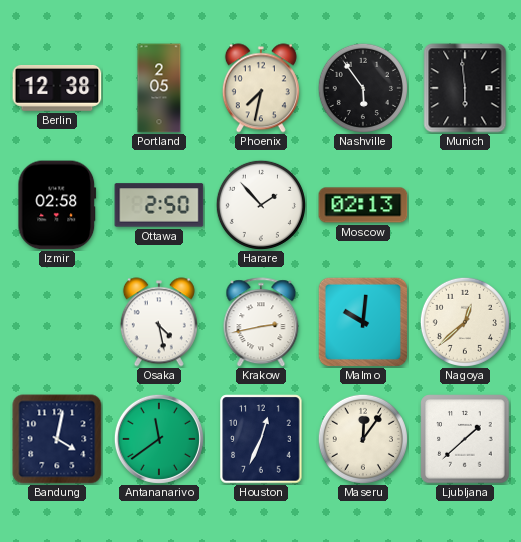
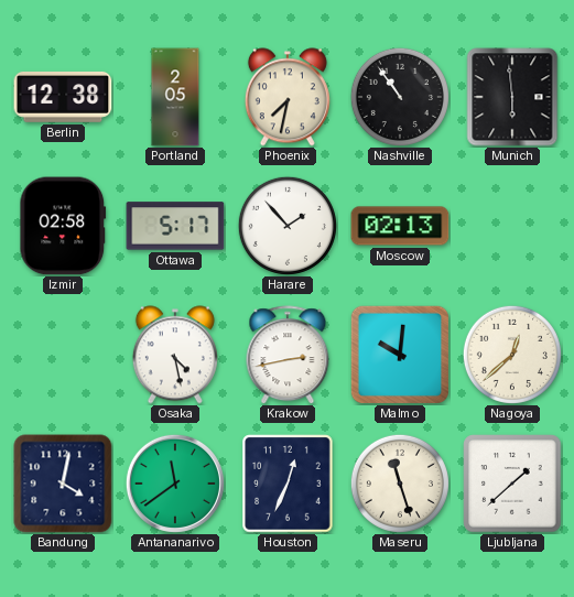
Nashville: 5:54 -> 10:54
Ottawa: 2:50 -> 5:17
Maseru: 12:06 -> 11:27
